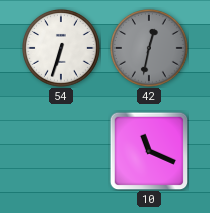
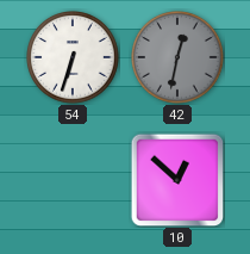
10: 11:19 -> 12:52
